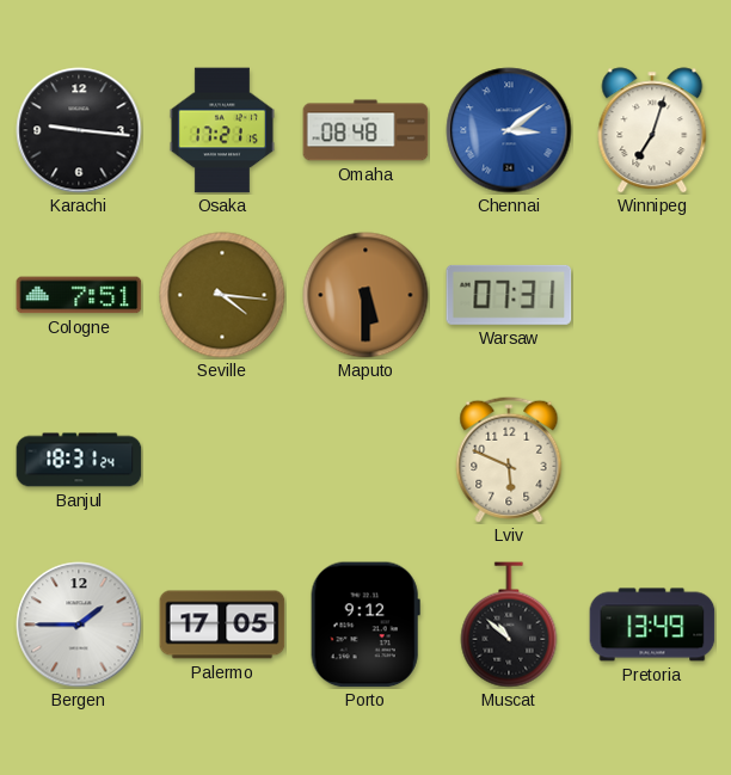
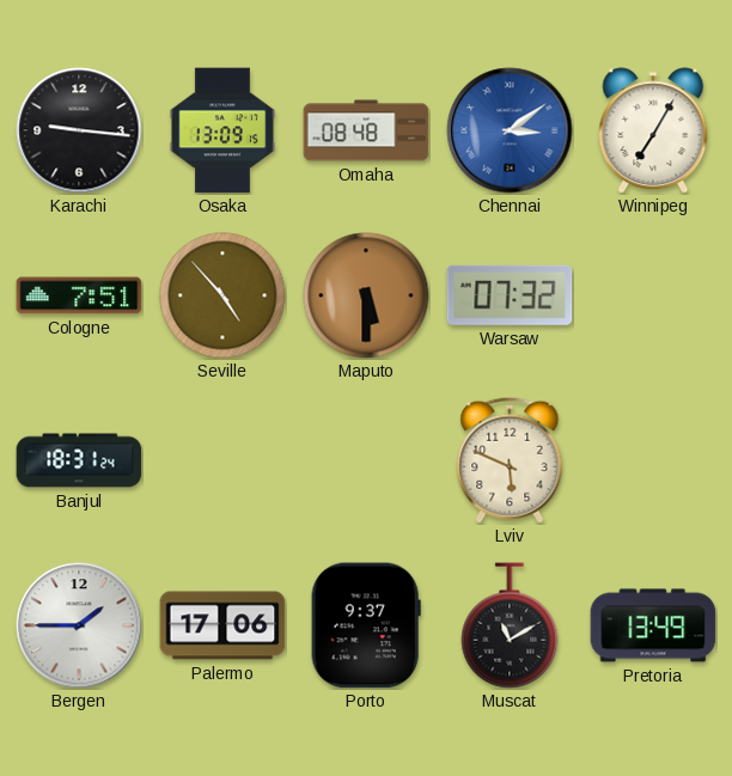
Osaka: 17:21 -> 13:09
Winnipeg: 7:03 -> 7:05
Seville: 4:16 -> 4:53
Warsaw: 07:31 -> 07:32
Palermo: 17:05 -> 17:06
Porto: 9:12 -> 9:37
Muscat: 10:52 -> 11:10
